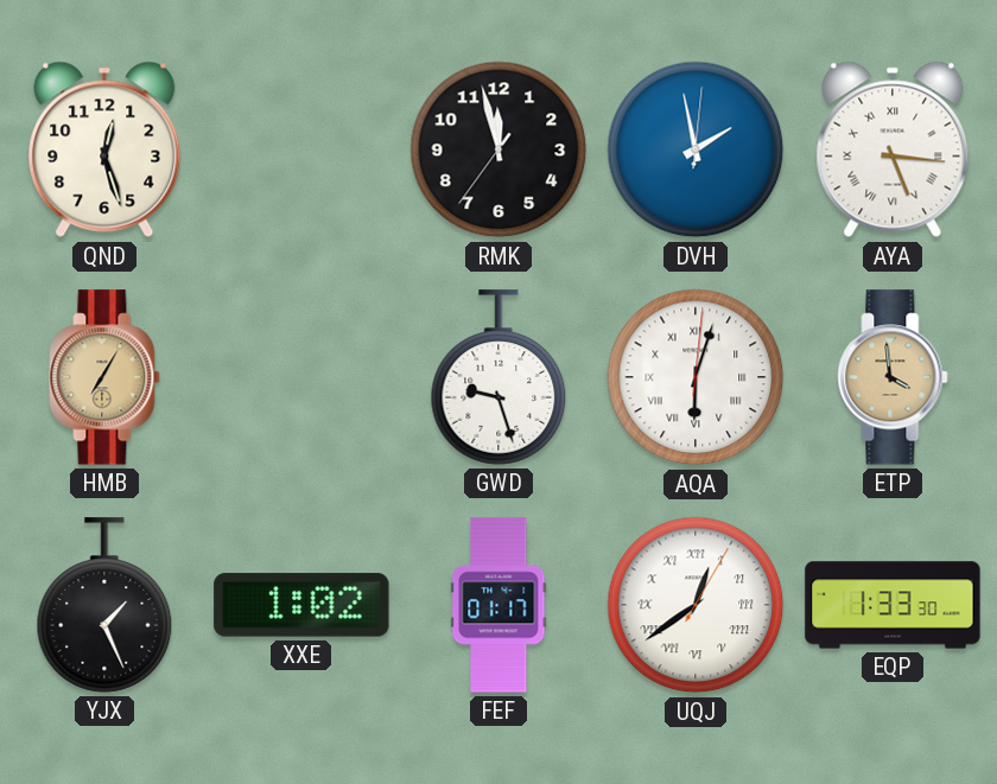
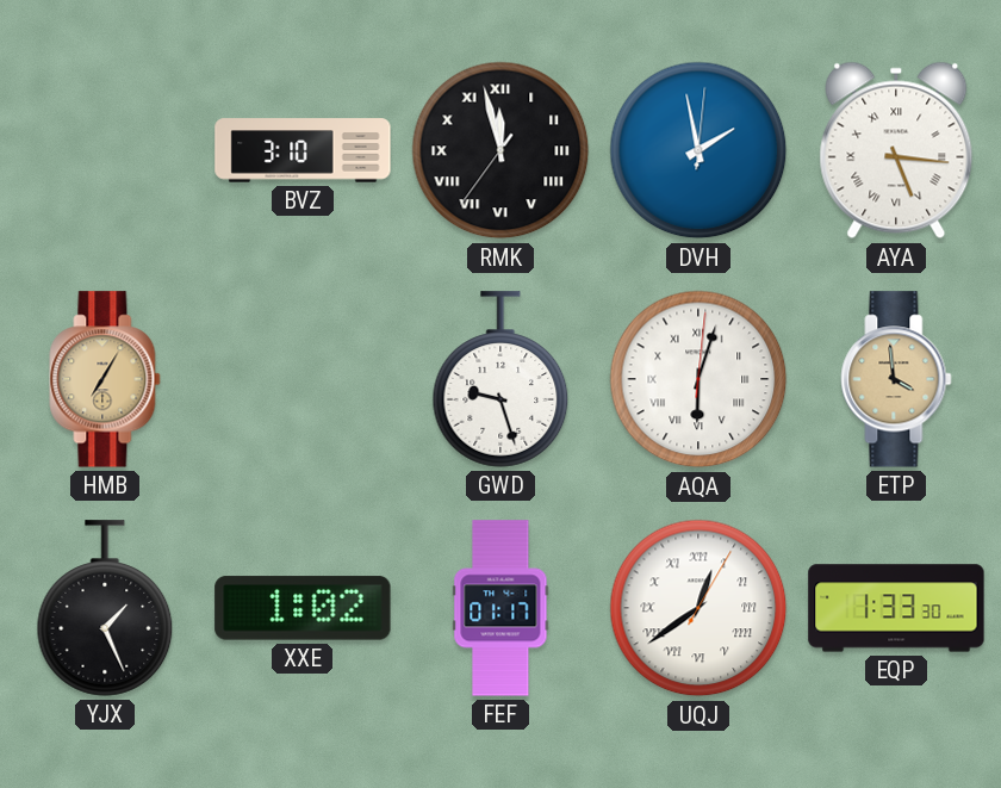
QND: 12:27 -> none
BVZ: none -> 3:10
RMK numerals: Arabic -> Roman
